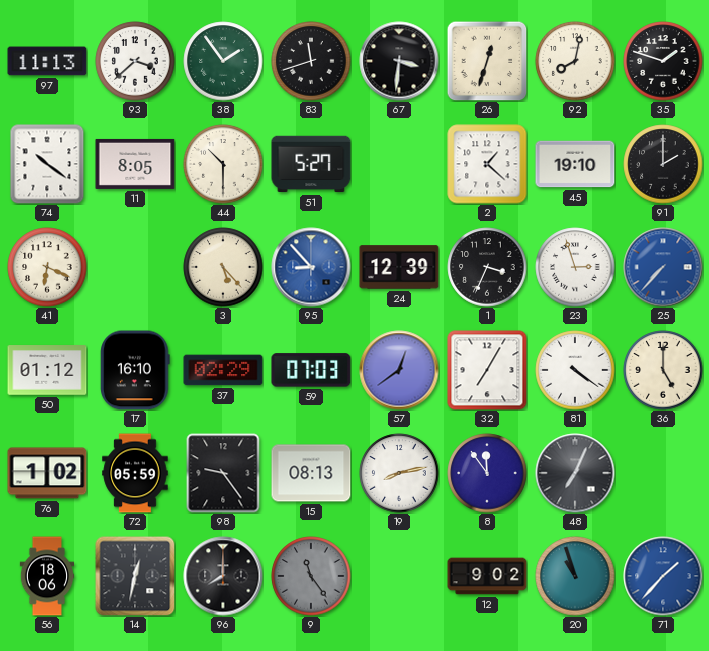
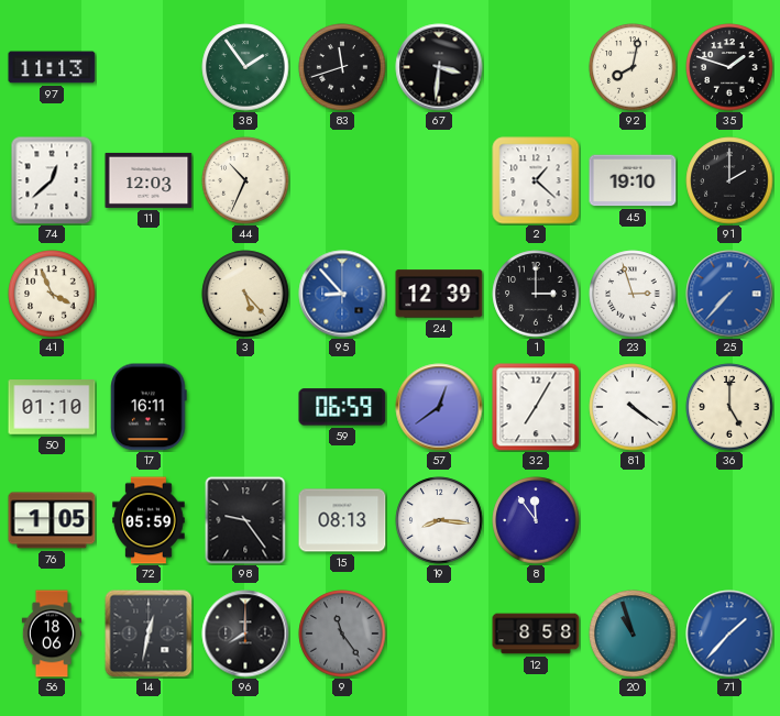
93: 3:38 -> none
26: 12:33 -> none
74: 10:21 -> 12:38
11: 8:05 -> 12:03
44: 10:30 -> 10:34
51: 5:27 -> none
41: 6:19 -> 3:56
1: 3:34 -> 3:00
50: 01:12 -> 01:10
17: 16:10 -> 16:11
37: 02:29 -> none
59: 07:03 -> 06:59
76: 1:02 -> 1:05
19: 8:13 -> 8:16
48: 7:04 -> none
12: 9:02 -> 8:58
